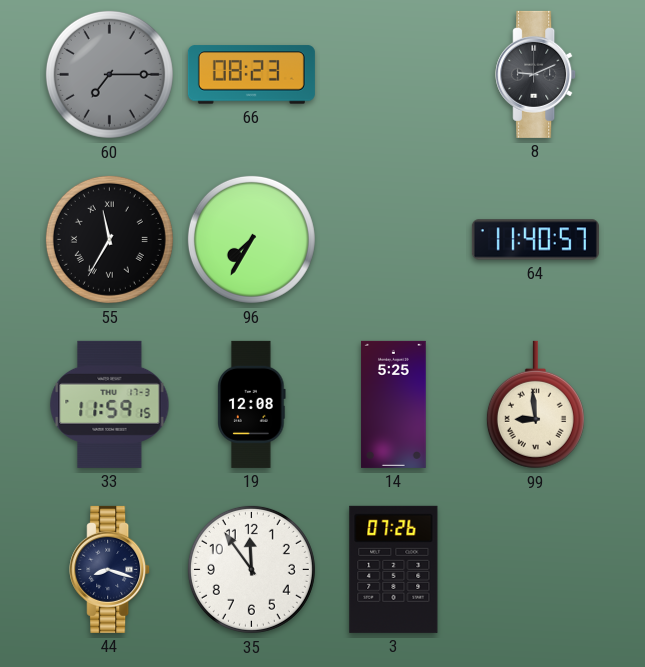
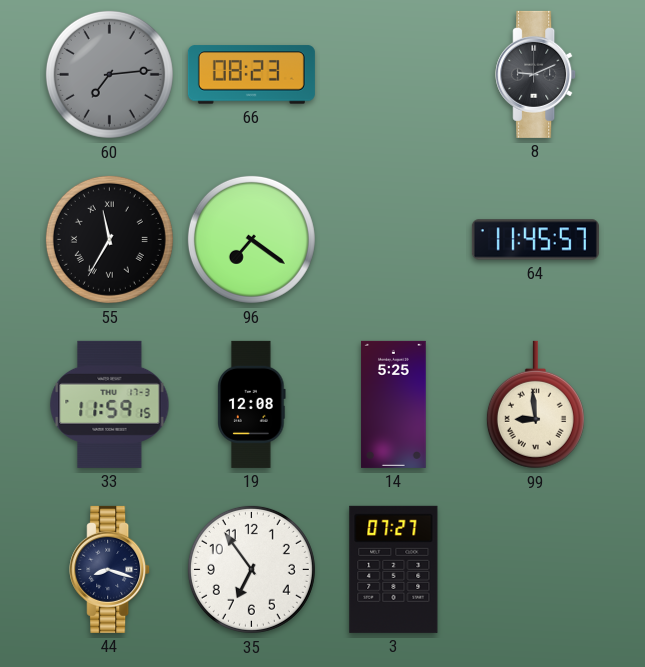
60: 7:15 -> 7:14
96: 7:35 -> 7:21
64: 11:40 -> 11:45
35: 11:54 -> 6:54
3: 07:26 -> 07:27
